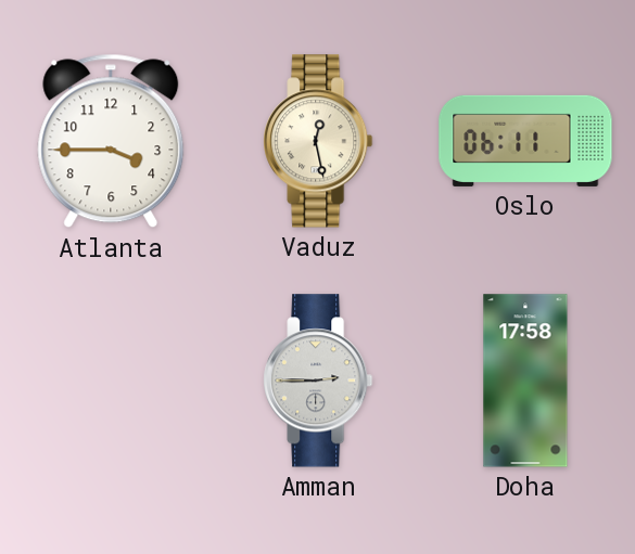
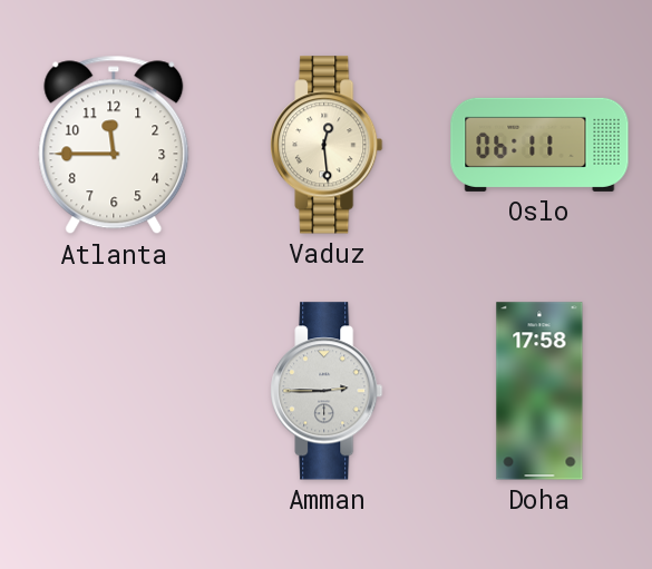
Atlanta: 3:45 -> 11:45
Vaduz: 12:28 -> 12:29
